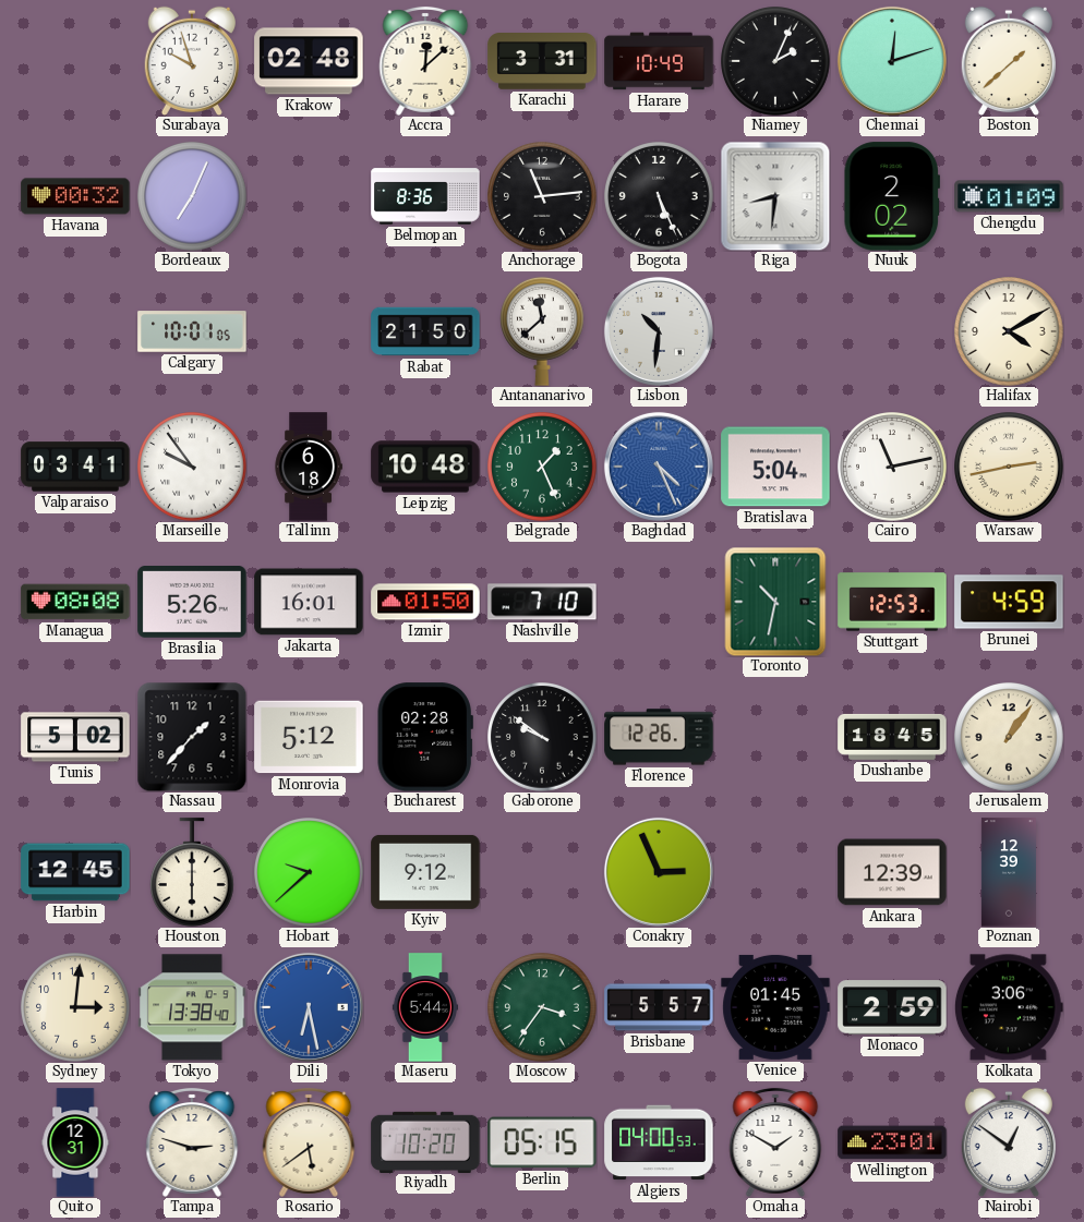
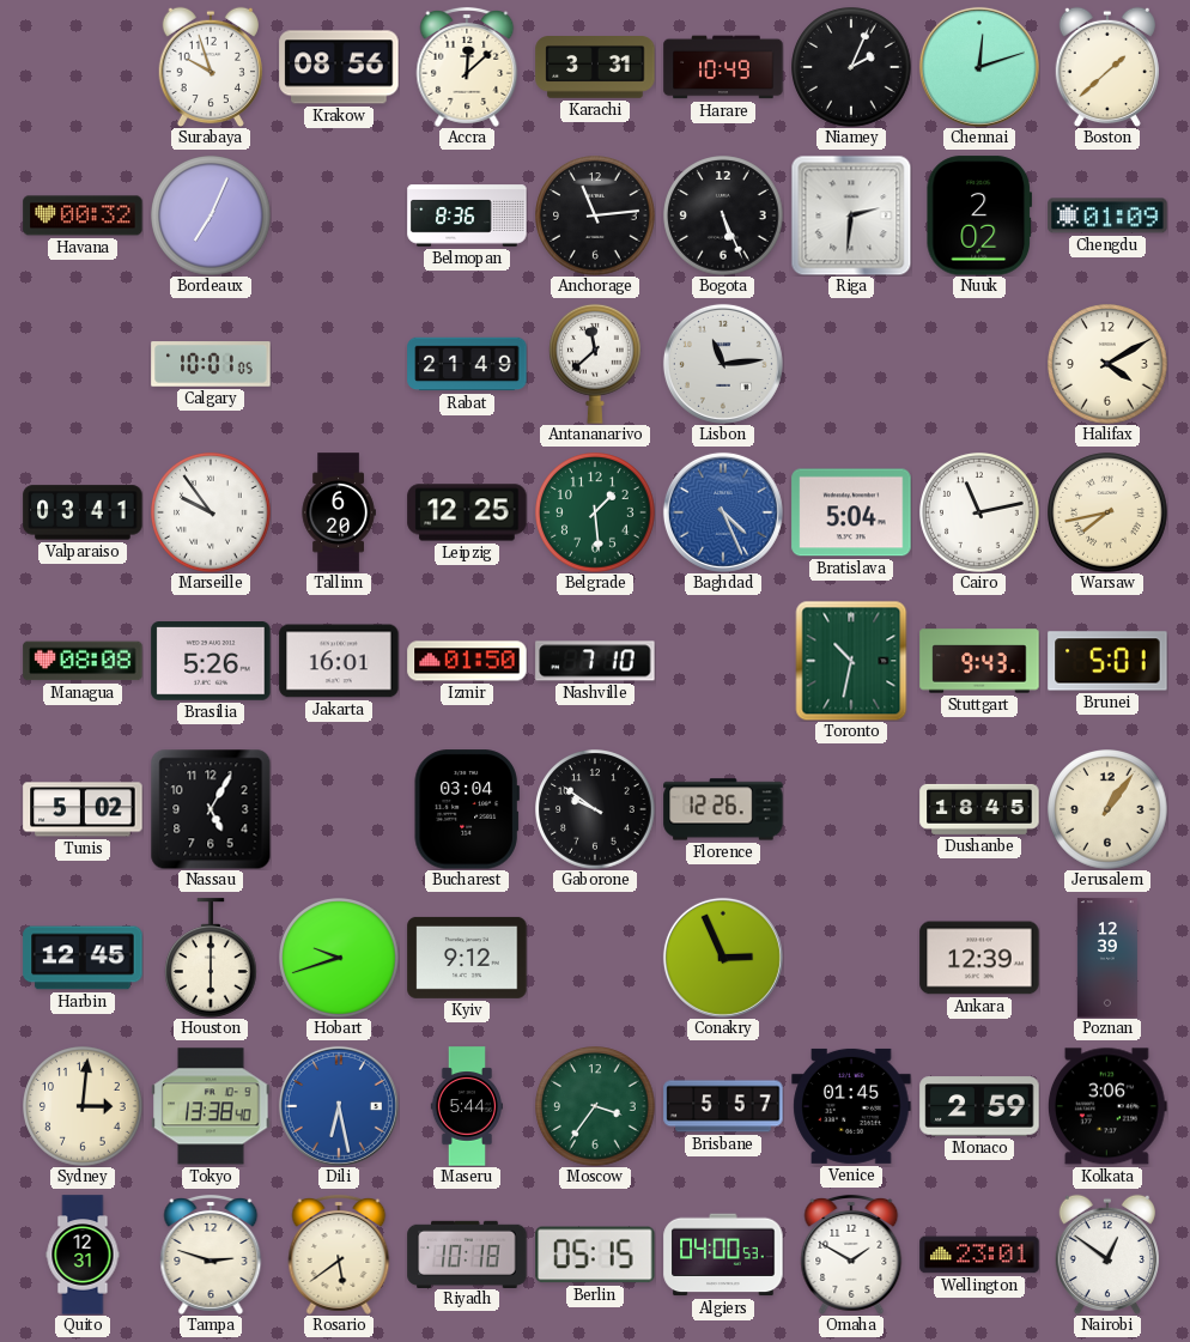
Krakow: 02:48 -> 08:56
Riga: 8:31 -> 2:31
Rabat: 21:50 -> 21:49
Lisbon: 10:31 -> 11:14
Tallinn: 6:18 -> 6:20
Leipzig: 10:48 -> 12:25
Belgrade: 1:26 -> 1:29
Warsaw: 2:43 -> 7:43
Stuttgart: 12:53 -> 9:43
Brunei: 4:59 -> 5:01
Nassau: 1:37 -> 5:05
Monrovia: 5:12 -> none
Bucharest: 02:28 -> 03:04
Hobart: 9:38 -> 9:42
Riyadh: 10:20 -> 10:18
